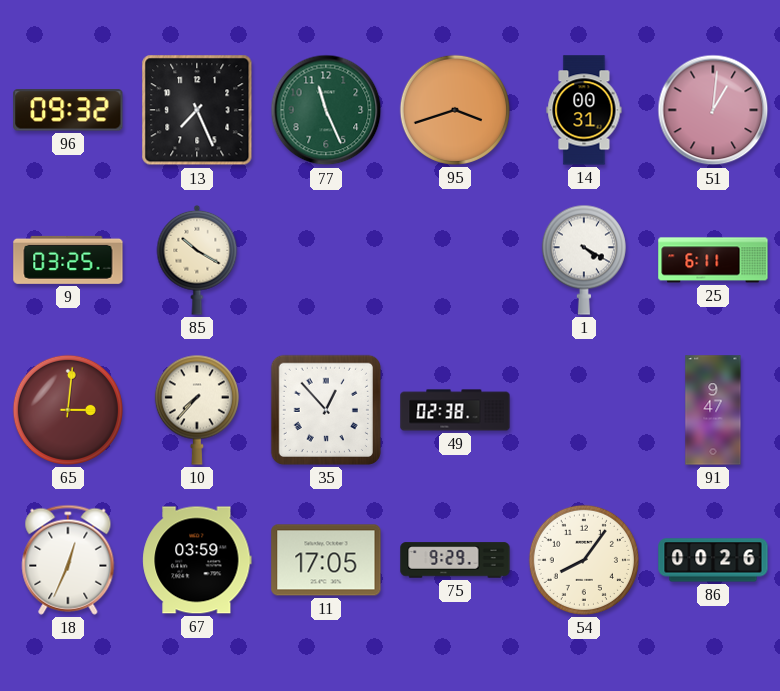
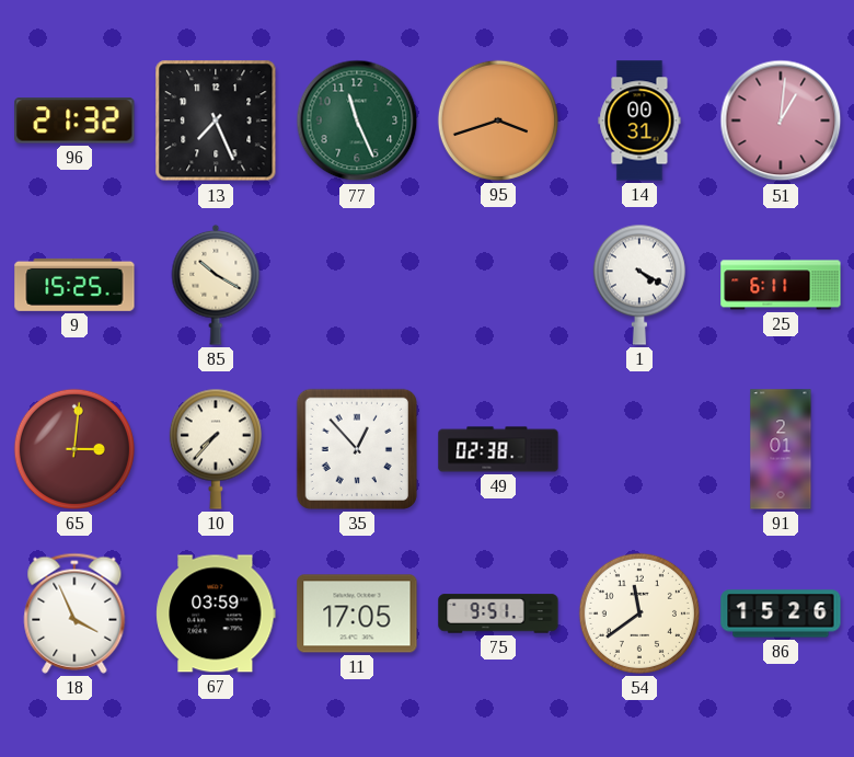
96: 09:32 -> 21:32
9: 03:25 -> 15:25
91: 9:47 -> 2:01
18: 12:34 -> 3:56
75: 9:29 -> 9:51
54: 8:06 -> 11:39
86: 00:26 -> 15:26
